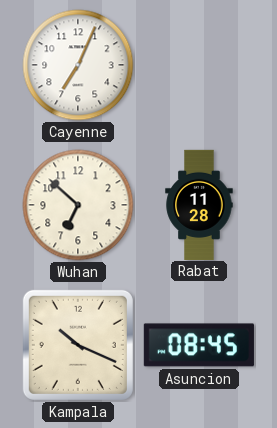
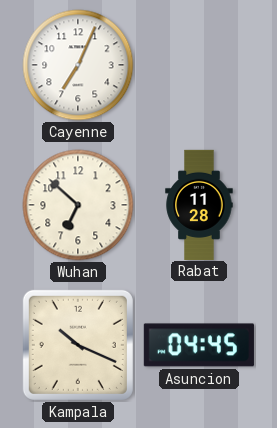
Asuncion: 08:45 -> 04:45
